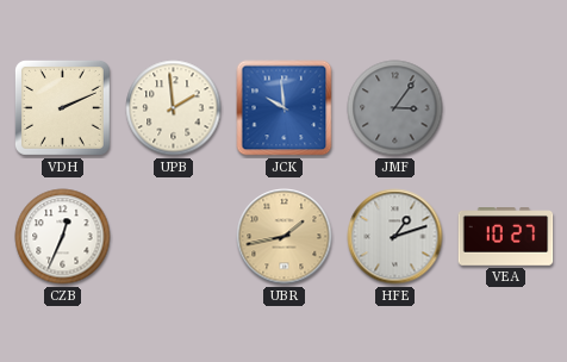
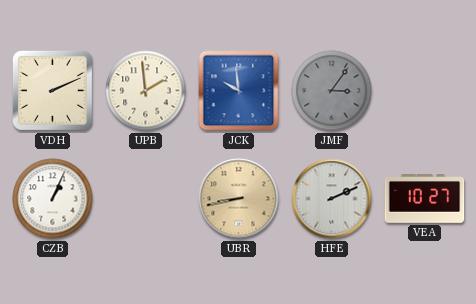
CZB: 12:34 -> 1:04
UBR: 1:43 -> 8:43
HFE: 1:12 -> 2:11
